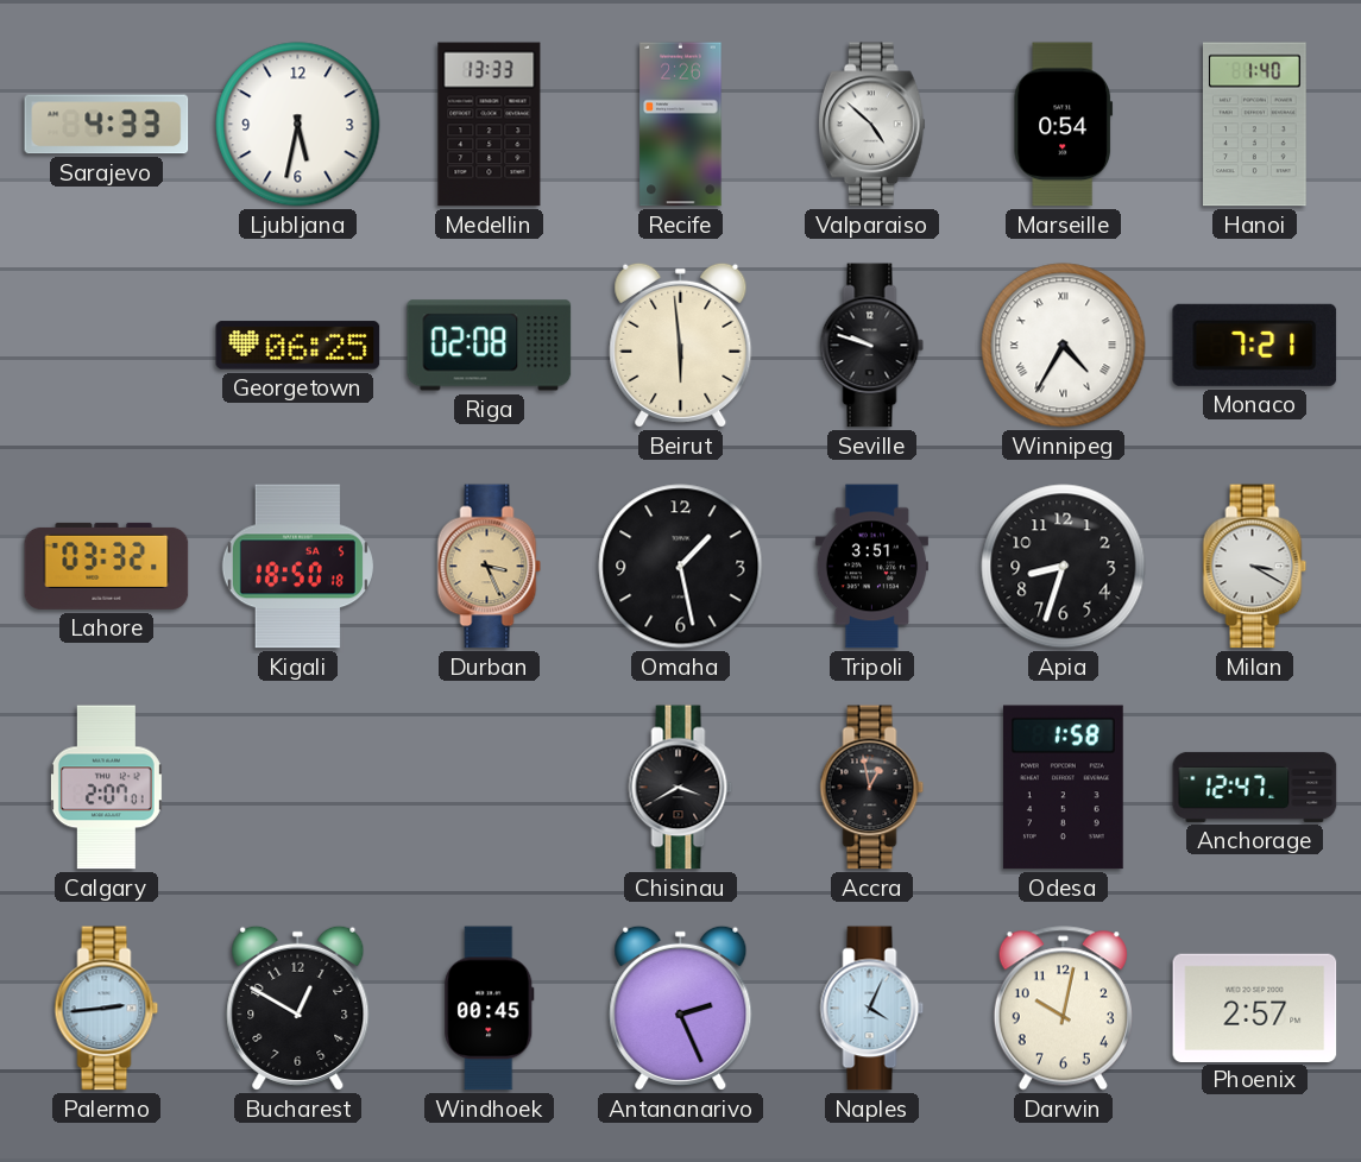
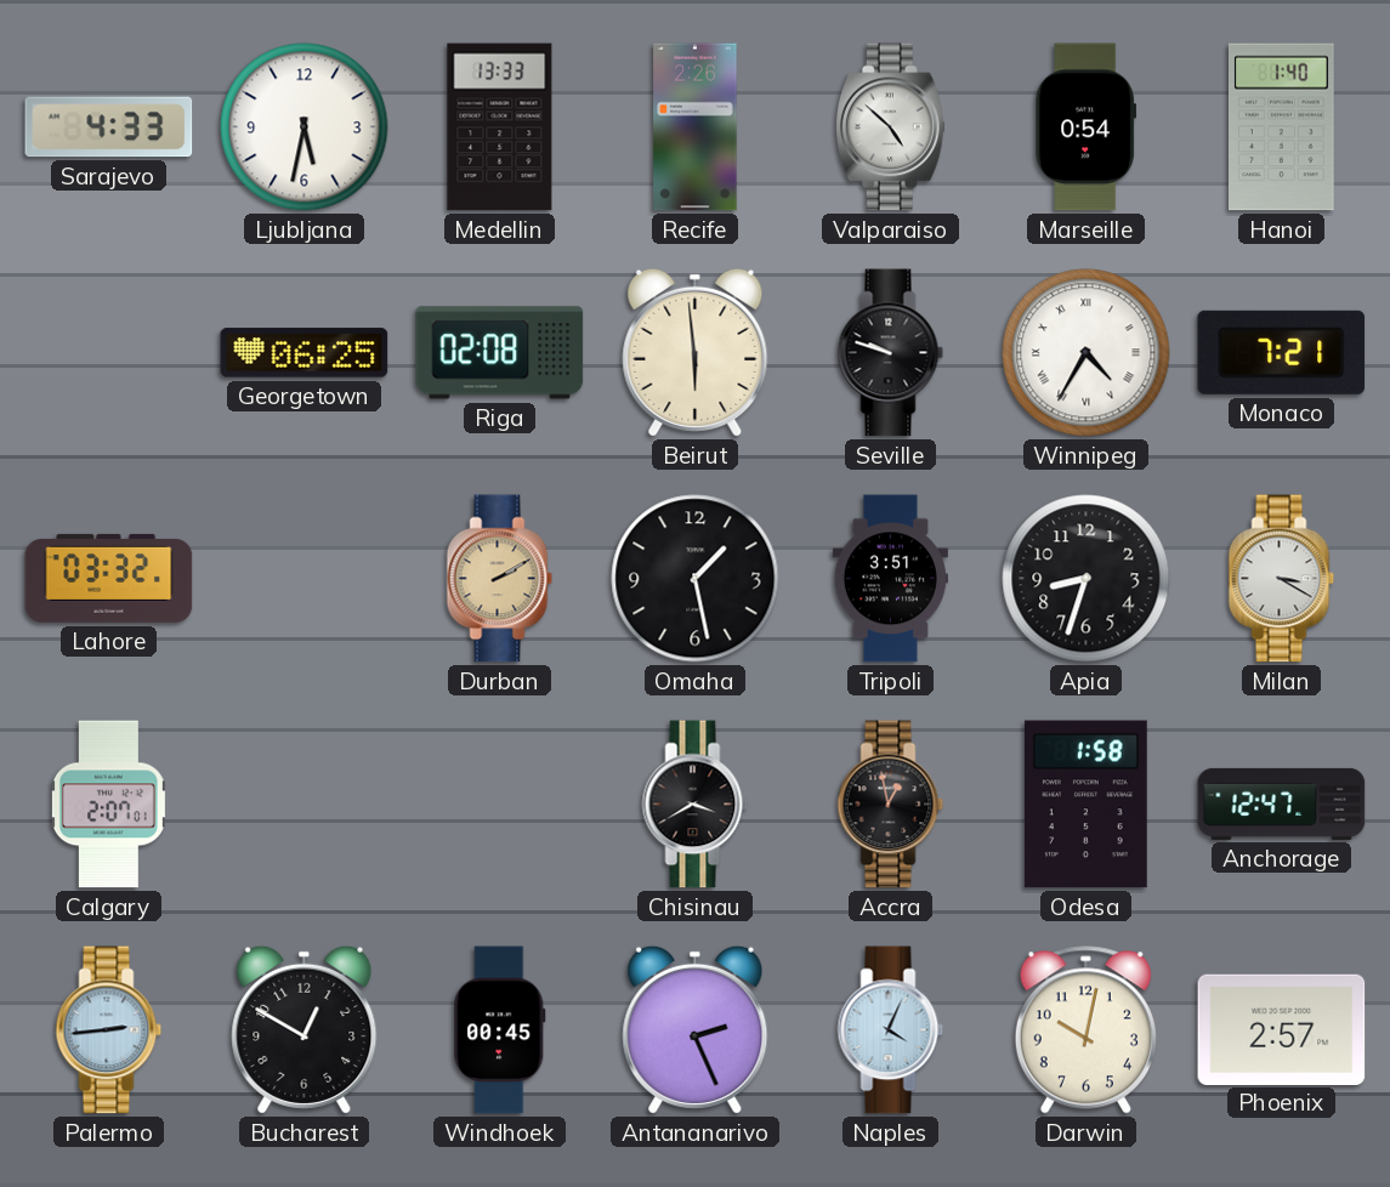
Kigali: 18:50 -> none
Durban: 3:26 -> 2:10
